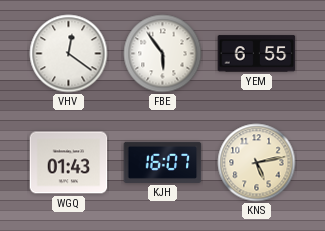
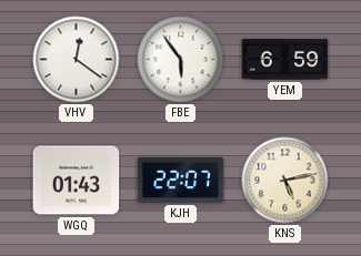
YEM: 6:55 -> 6:59
KJH: 16:07 -> 22:07
